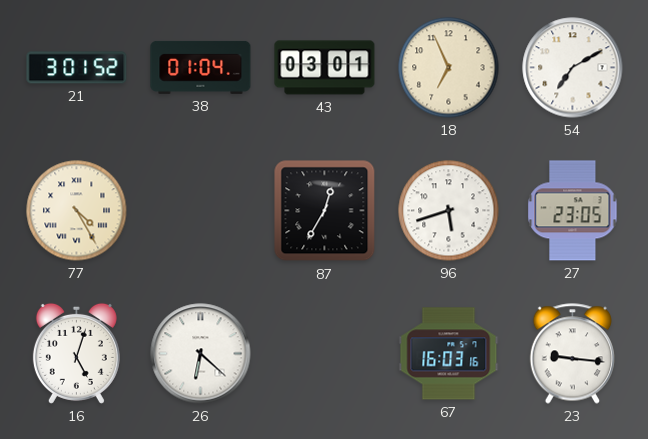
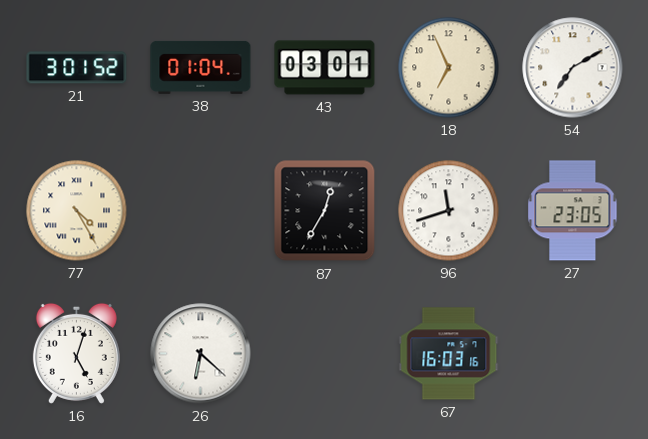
96: 5:42 -> 11:42
23: 9:16 -> none
